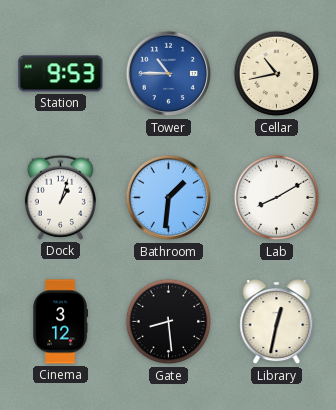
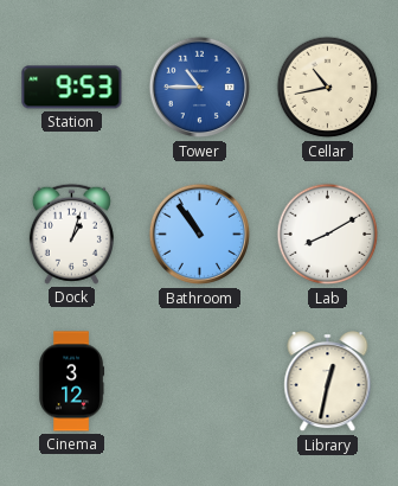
Bathroom: 1:31 -> 10:54
Gate: 8:29 -> none
